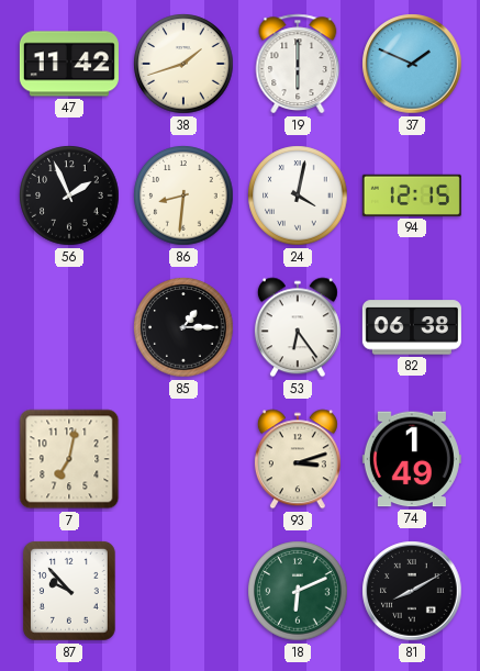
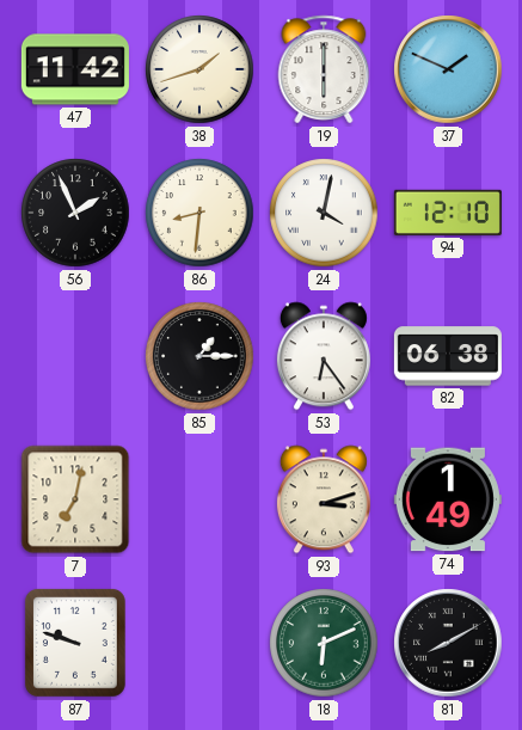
94: 12:15 -> 12:10
87: 9:53 -> 9:48
